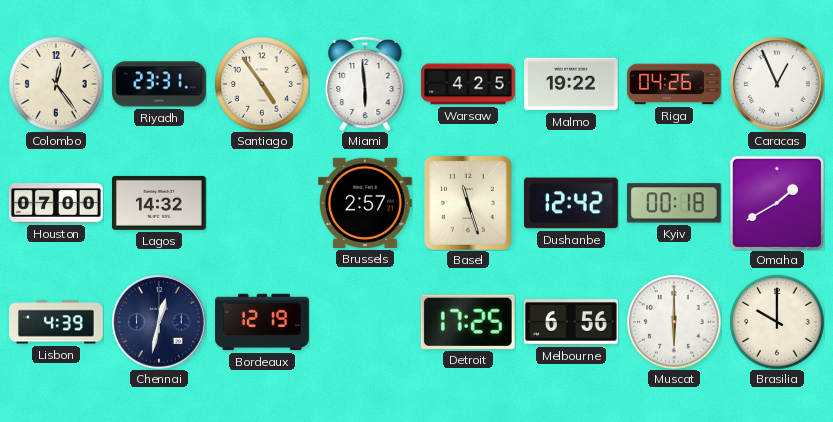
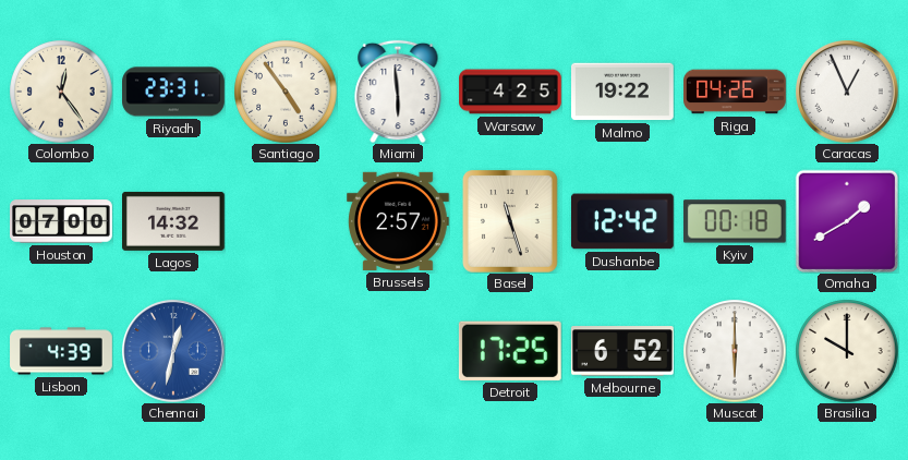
Chennai dial: navy -> blue
Bordeaux: 12:19 -> none
Melbourne: 6:56 -> 6:52
